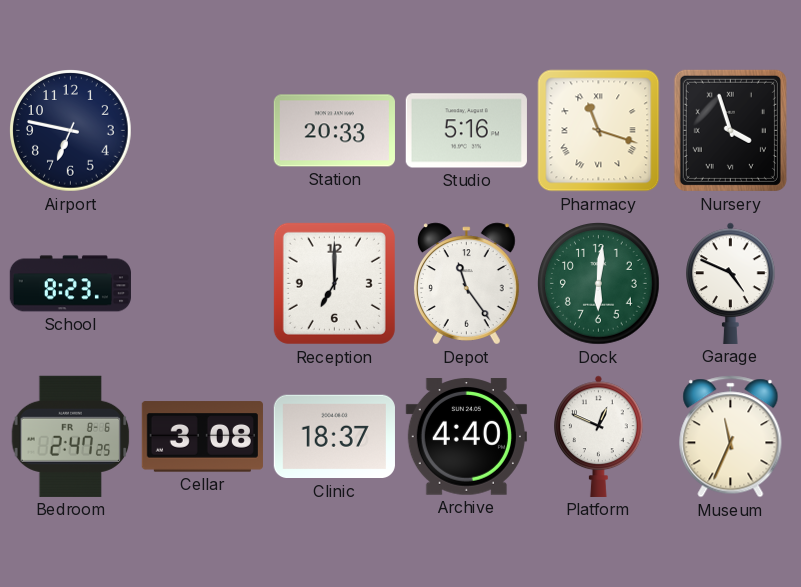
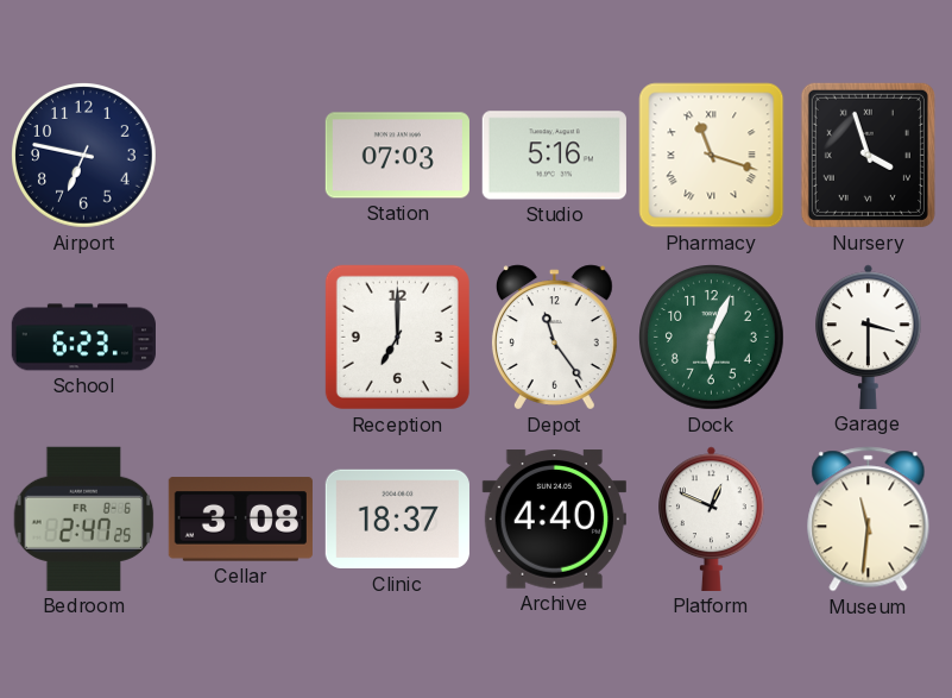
Station: 20:33 -> 07:03
School: 8:23 -> 6:23
Dock: 6:01 -> 6:04
Garage: 4:49 -> 3:30
Museum: 11:34 -> 11:31
